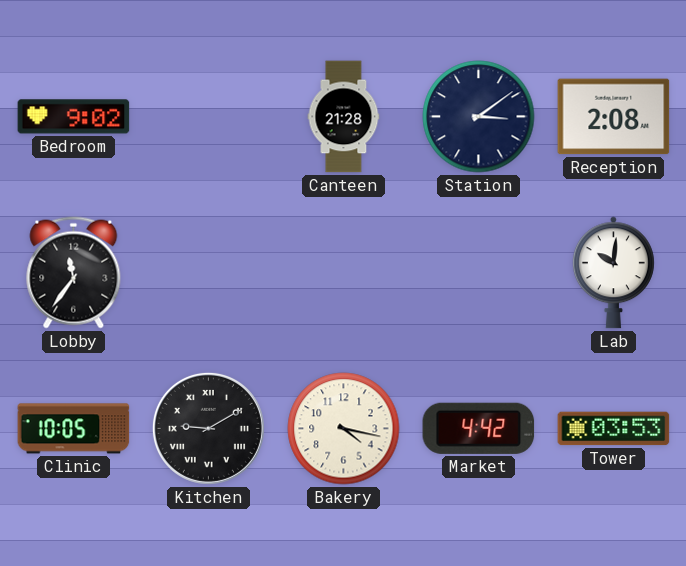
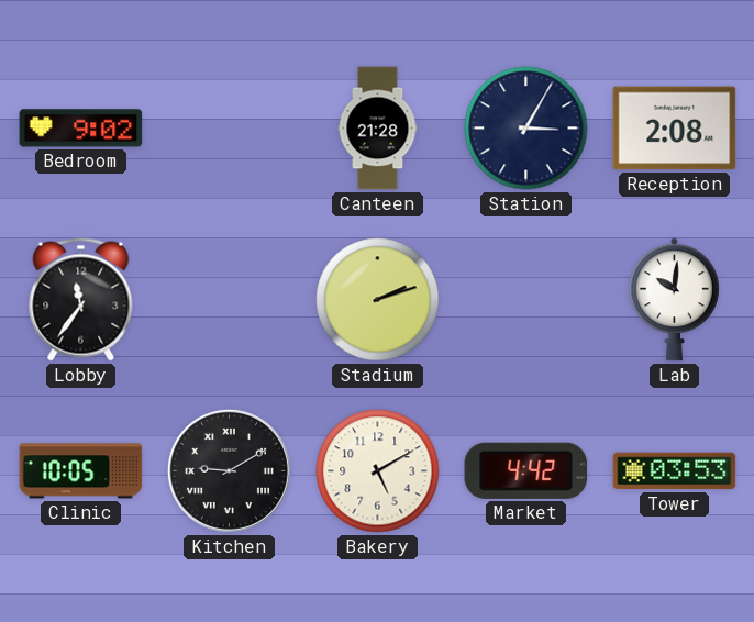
Station: 3:09 -> 3:05
Stadium: none -> 2:12
Bakery: 4:17 -> 5:10
